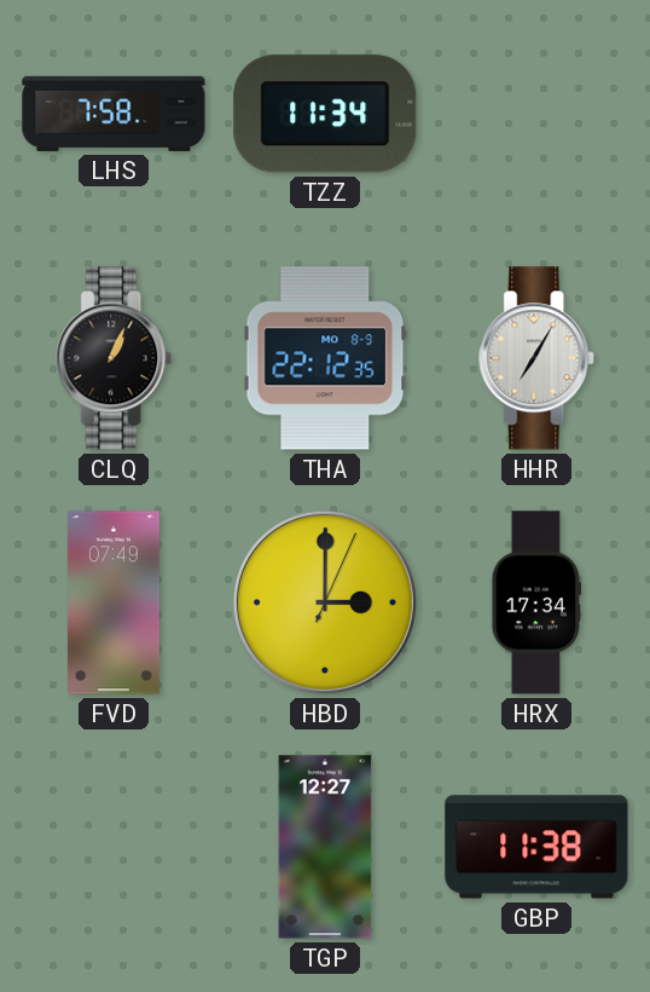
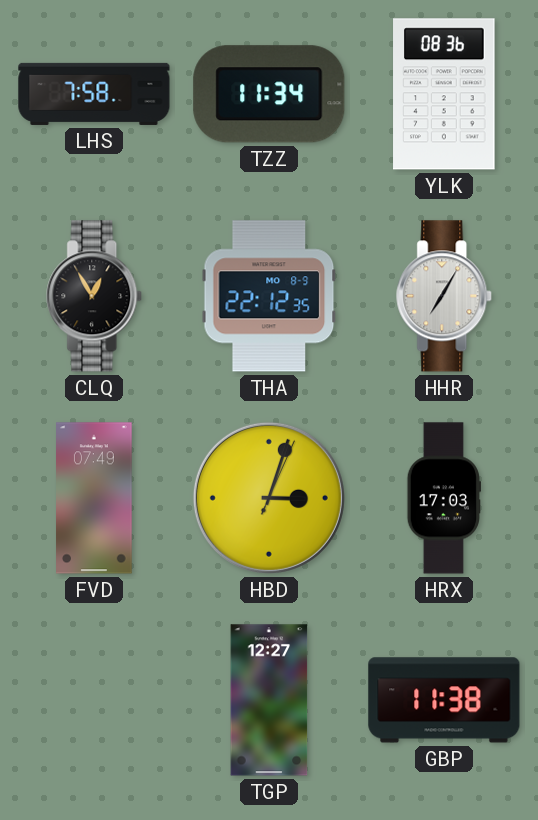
YLK: none -> 08:36
CLQ: 1:04 -> 12:55
HBD: 3:00 -> 3:03
HRX: 17:34 -> 17:03
